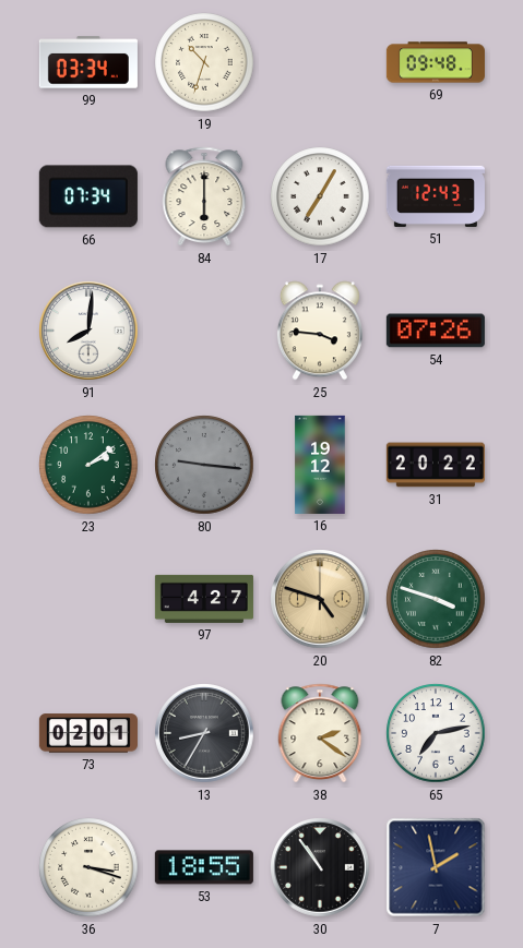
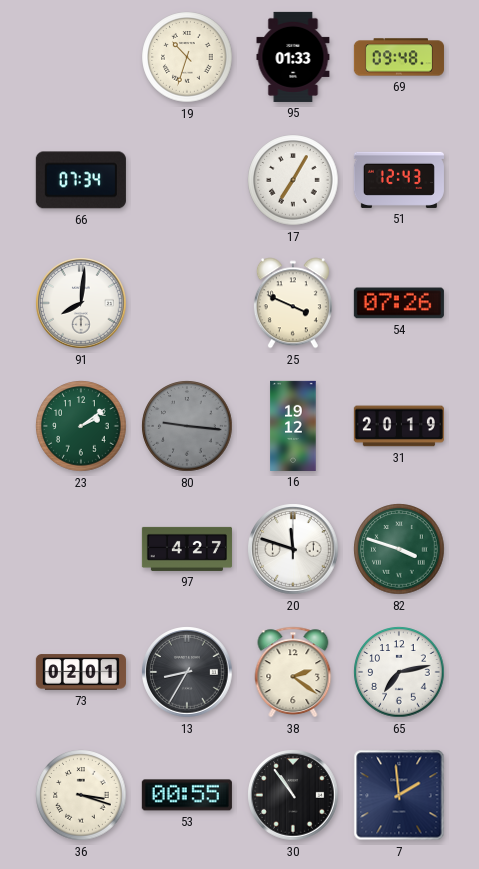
99: 03:34 -> none
95: none -> 01:33
84: 6:00 -> none
25: 3:46 -> 3:49
31: 20:22 -> 20:19
20: 4:48 -> 11:48
20 dial: champagne -> white
53: 18:55 -> 00:55
7: 1:58 -> 1:59
